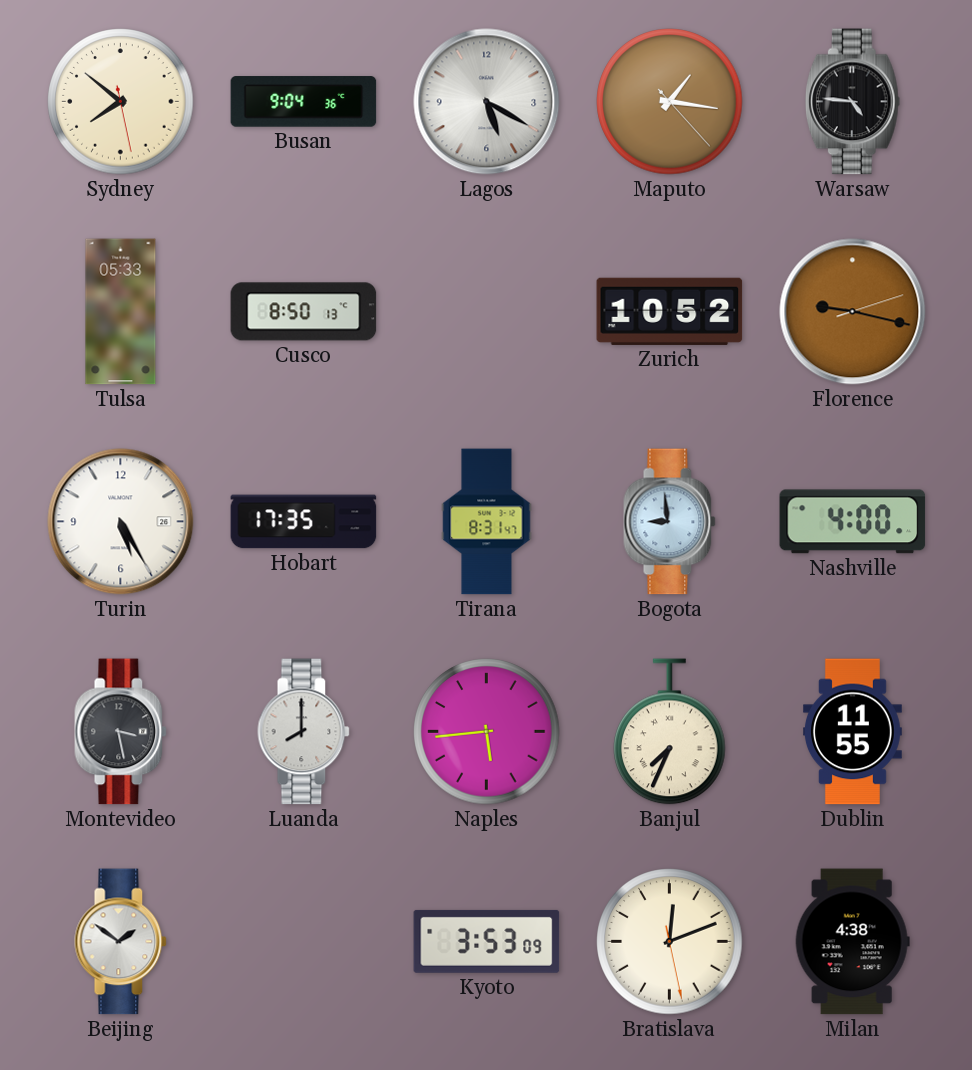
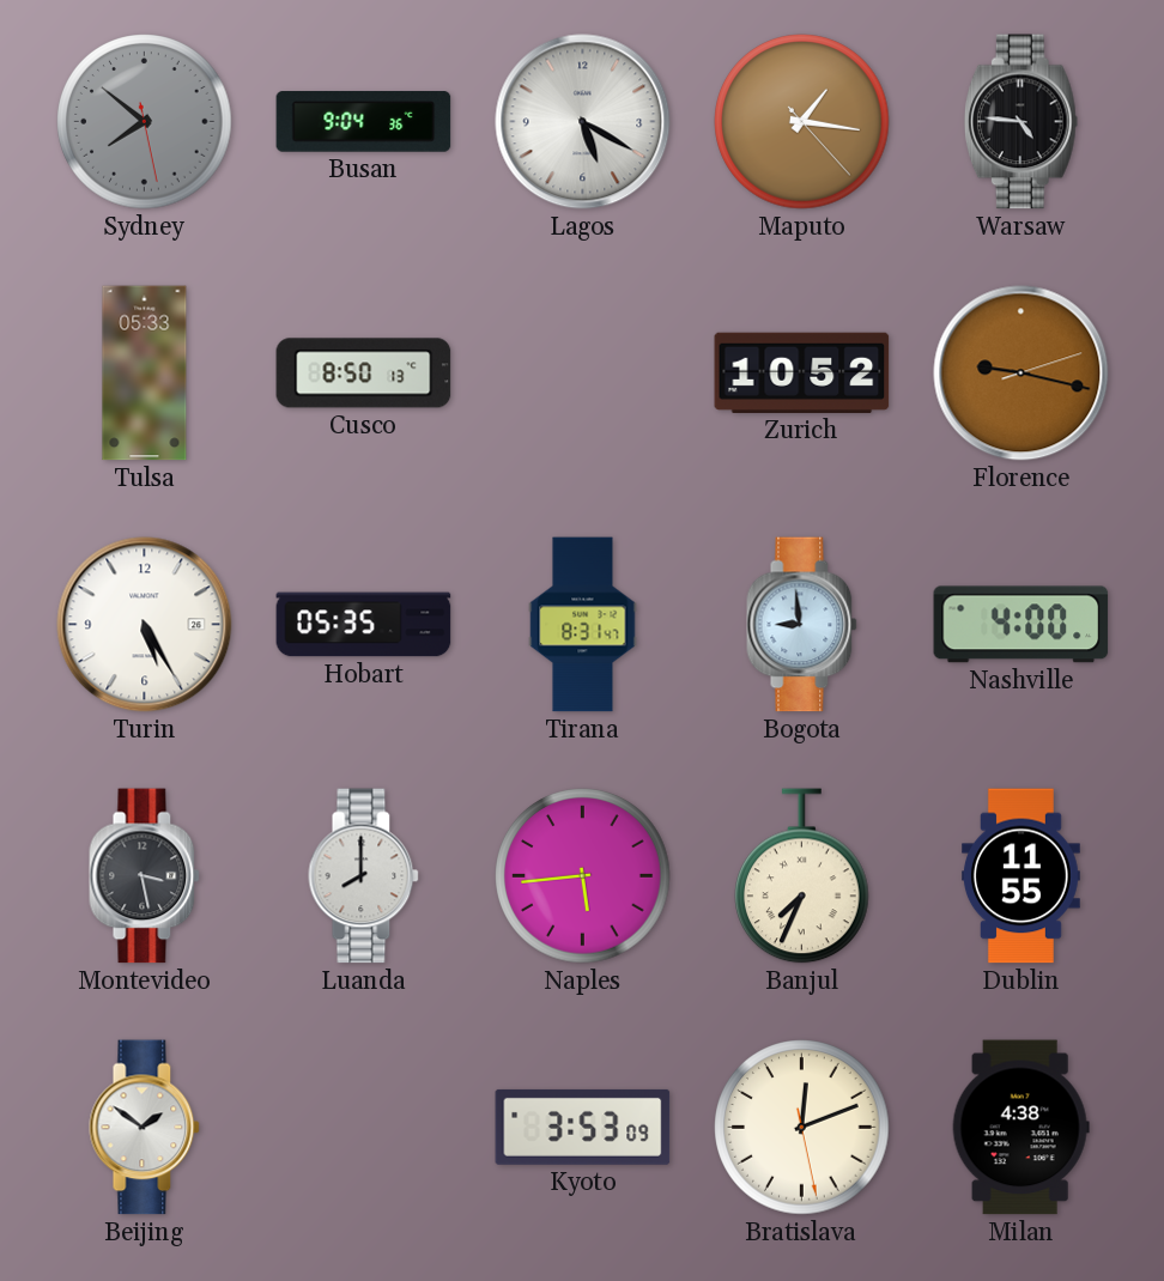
Sydney dial: cream -> grey
Hobart: 17:35 -> 05:35
